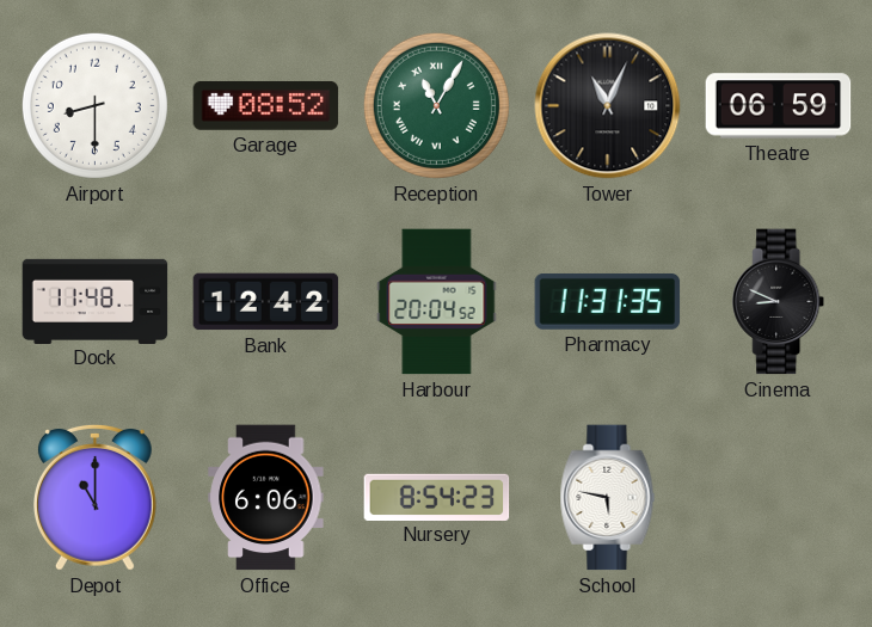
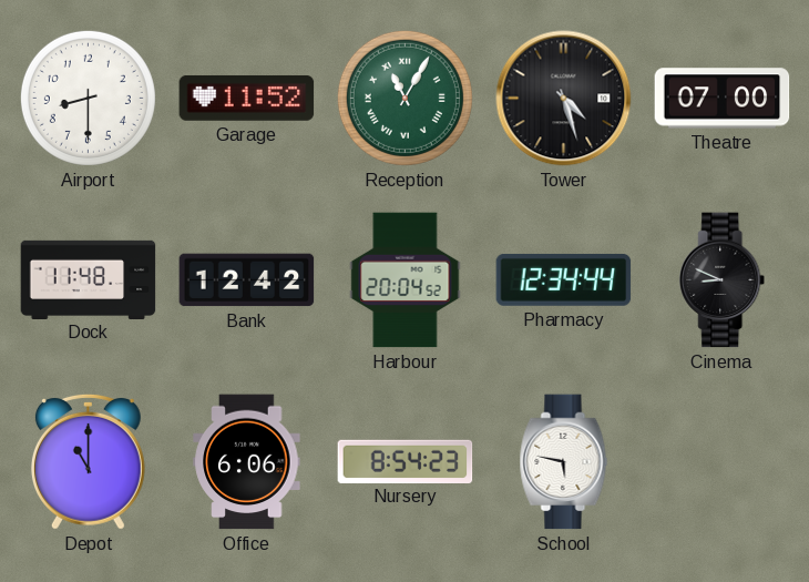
Garage: 08:52 -> 11:52
Tower: 11:04 -> 4:27
Theatre: 06:59 -> 07:00
Pharmacy: 11:31 -> 12:34
